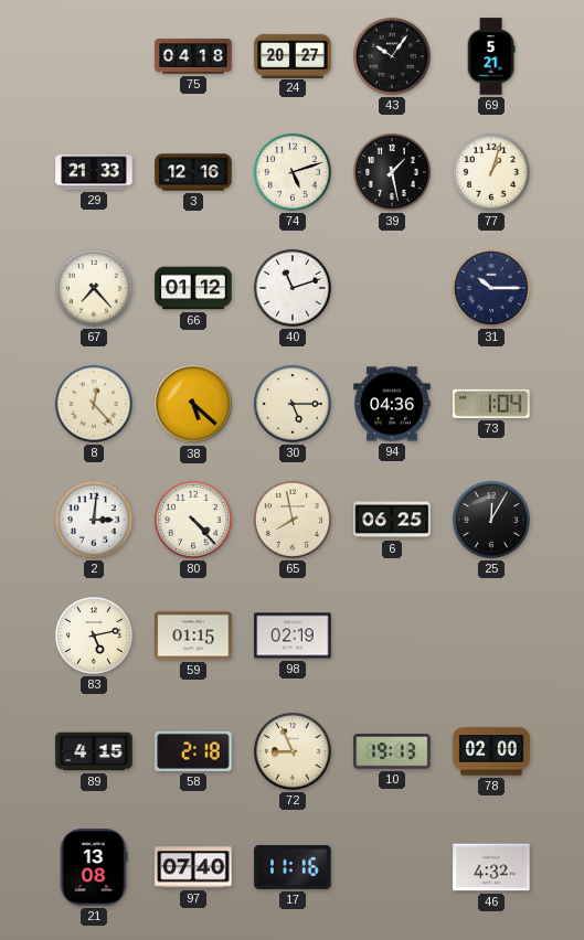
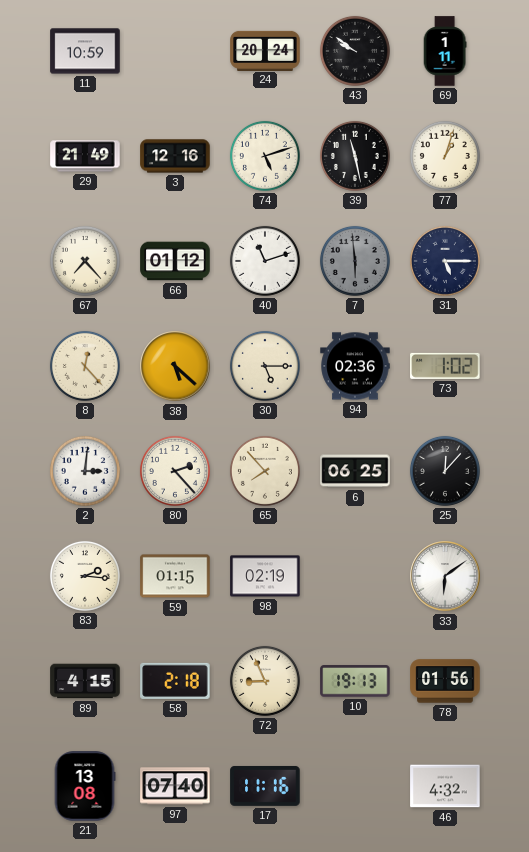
11: none -> 10:59
75: 04:18 -> none
24: 20:27 -> 20:24
43: 10:06 -> 9:51
69: 5:21 -> 1:11
29: 21:33 -> 21:49
39: 1:28 -> 11:28
7: none -> 5:59
31: 10:15 -> 5:15
94: 04:36 -> 02:36
73: 1:04 -> 1:02
80: 4:23 -> 2:23
65: 7:58 -> 7:53
25: 12:05 -> 12:07
83: 5:13 -> 2:16
33: none -> 6:09
78: 02:00 -> 01:56
